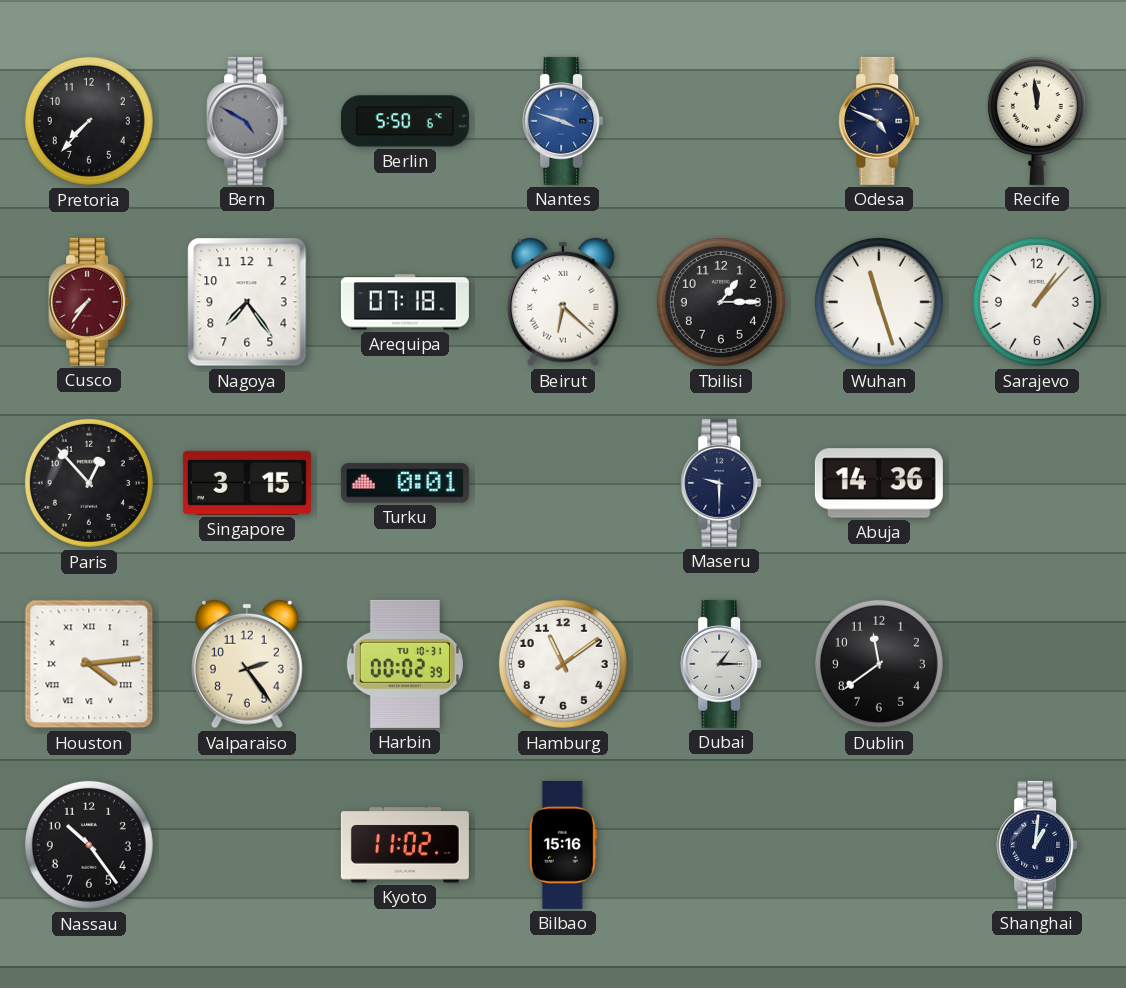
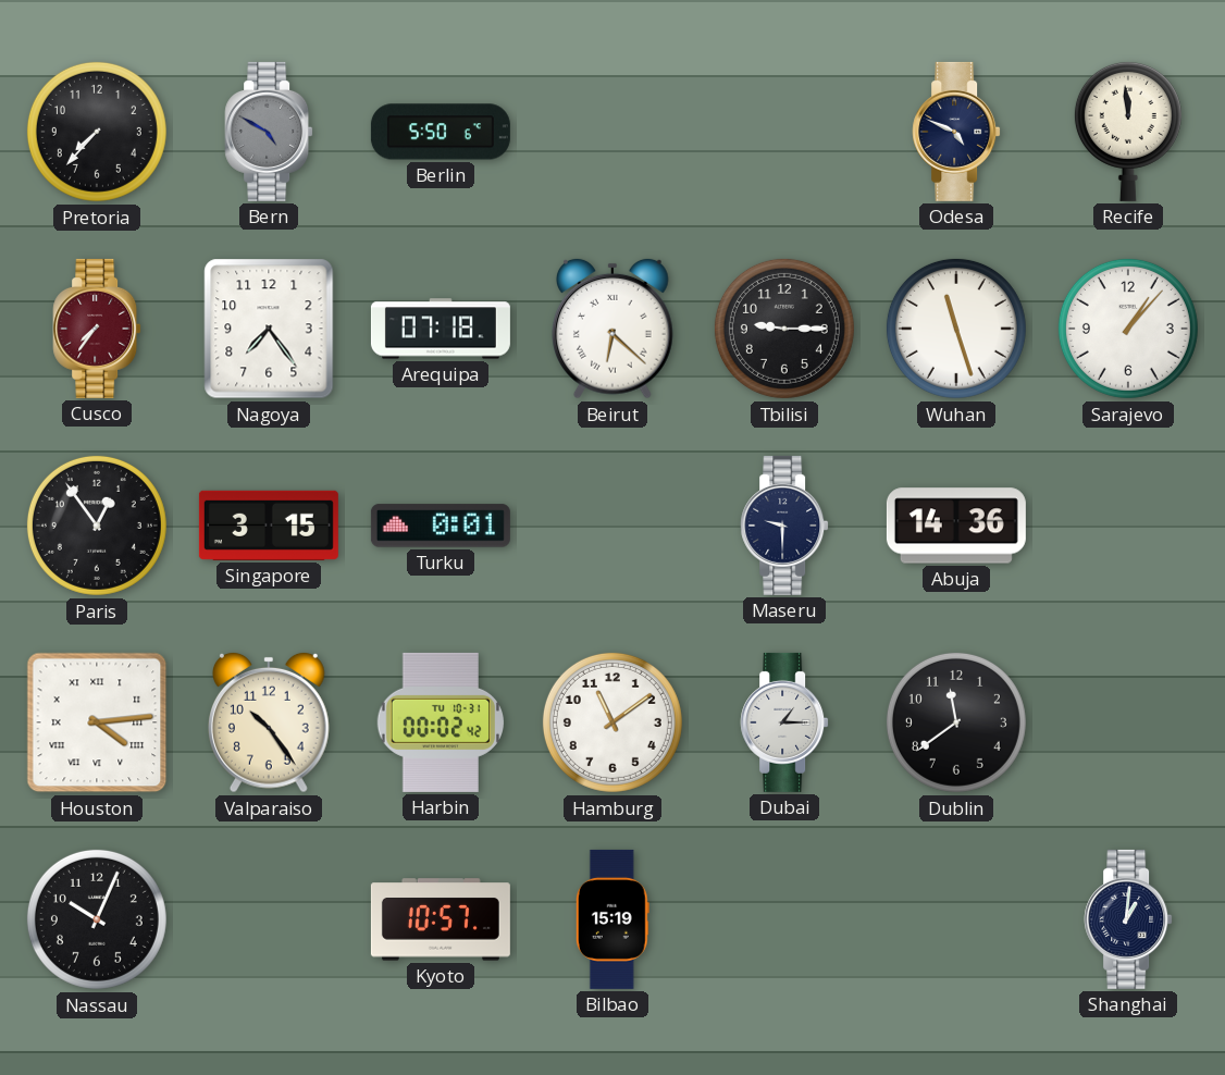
Nantes: 3:48 -> none
Tbilisi: 1:15 -> 9:15
Paris: 12:53 -> 12:54
Valparaiso: 2:24 -> 10:24
Harbin: 00:02:39 -> 00:02:42
Nassau: 10:24 -> 10:04
Kyoto: 11:02 -> 10:57
Bilbao: 15:16 -> 15:19
